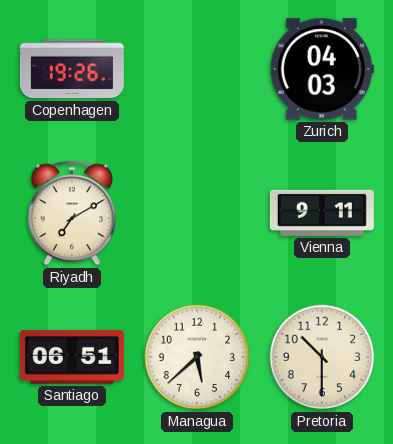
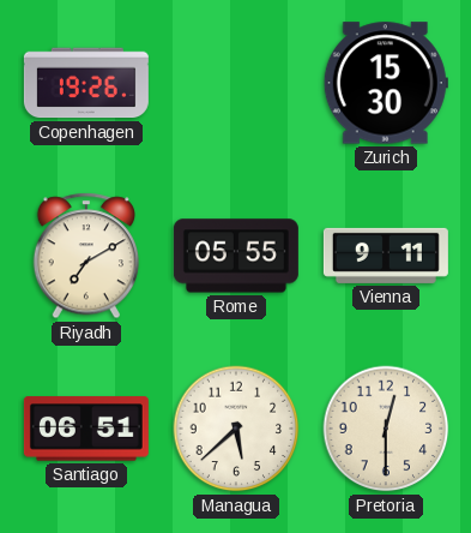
Zurich: 04:03 -> 15:30
Rome: none -> 05:55
Pretoria: 10:30 -> 12:30
